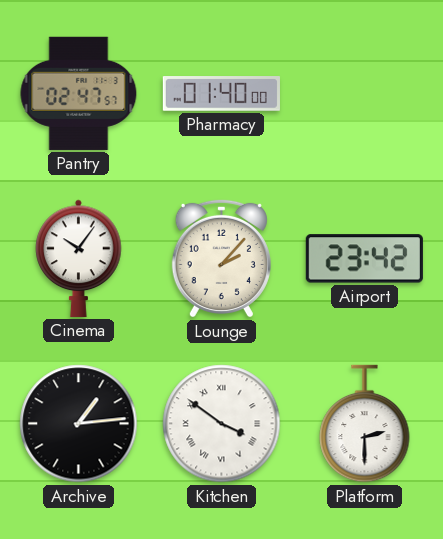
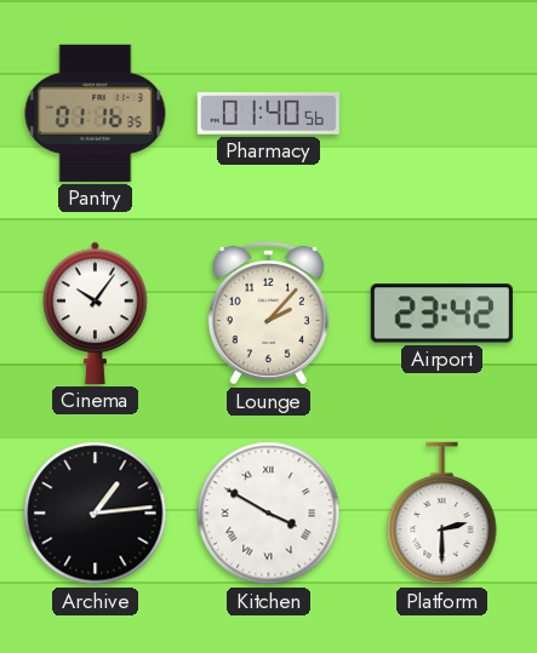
Pantry: 02:47 -> 01:16
Pharmacy: 01:40:00 -> 01:40:56
Kitchen: 3:51 -> 3:50
